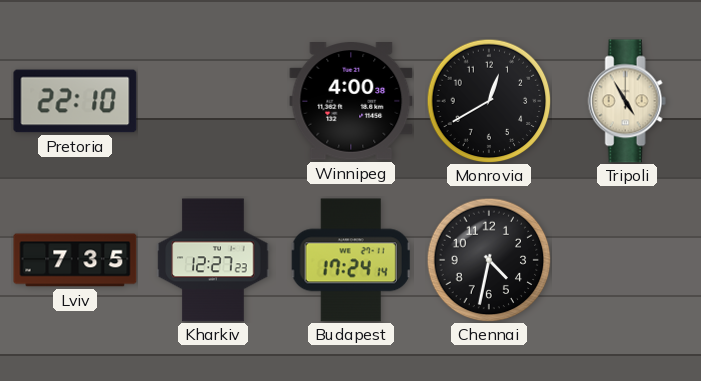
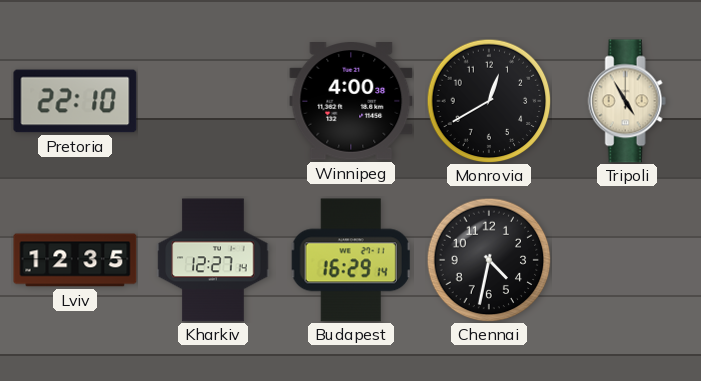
Lviv: 7:35 -> 12:35
Kharkiv: 12:27:23 -> 12:27:14
Budapest: 17:24 -> 16:29
